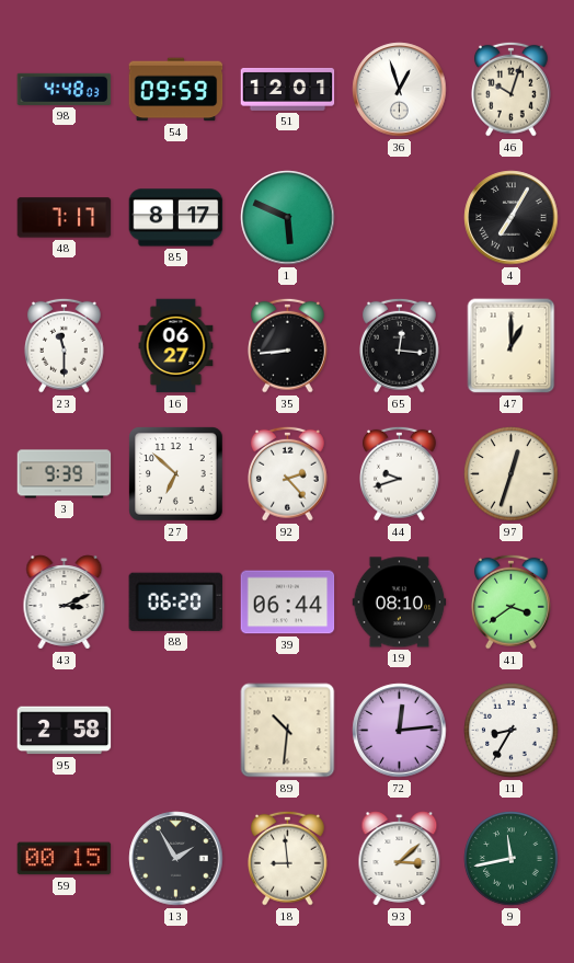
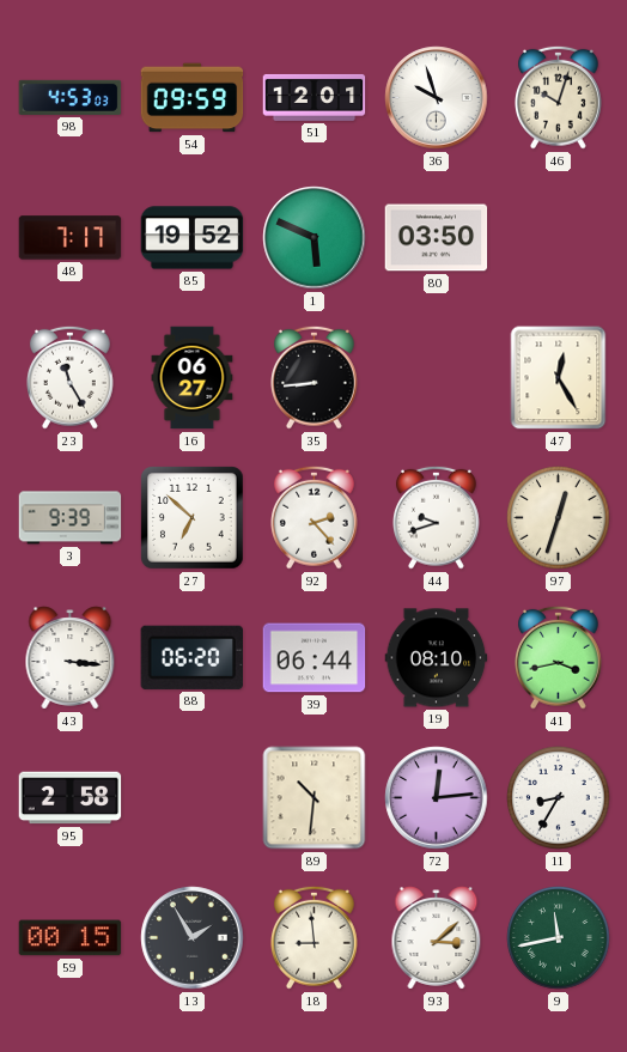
98: 4:48 -> 4:53
36: 12:57 -> 9:57
85: 8:17 -> 19:52
80: none -> 03:50
4: 7:05 -> none
23: 11:30 -> 11:25
65: 12:16 -> none
47: 1:00 -> 12:25
43: 3:11 -> 3:16
41: 3:39 -> 3:43
